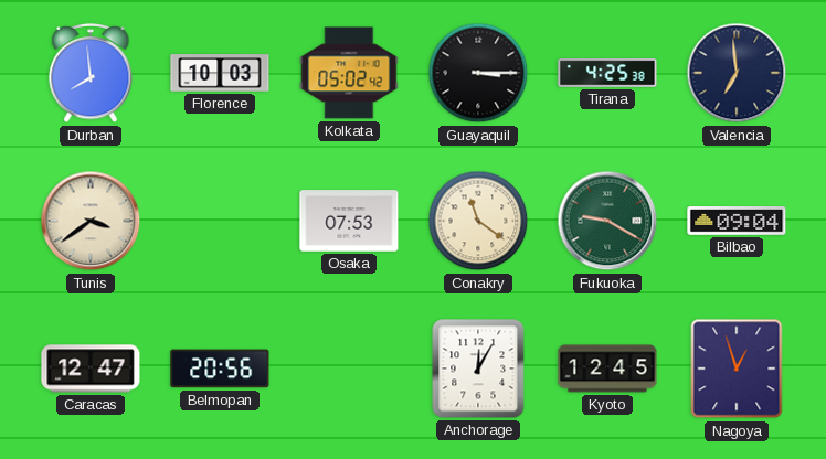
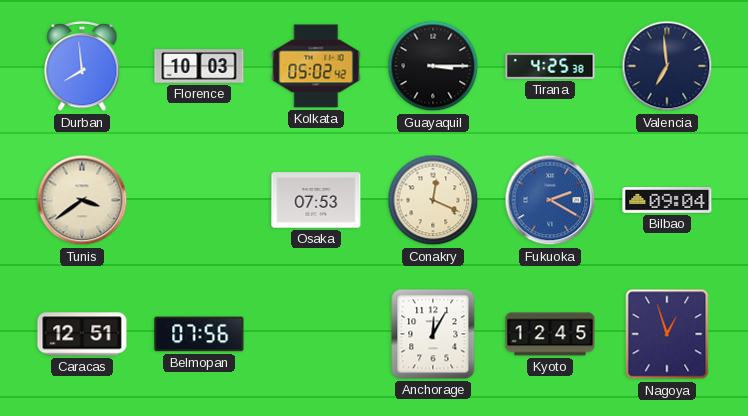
Conakry: 11:21 -> 12:19
Fukuoka: 9:20 -> 2:20
Fukuoka dial: green -> blue
Caracas: 12:47 -> 12:51
Belmopan: 20:56 -> 07:56
